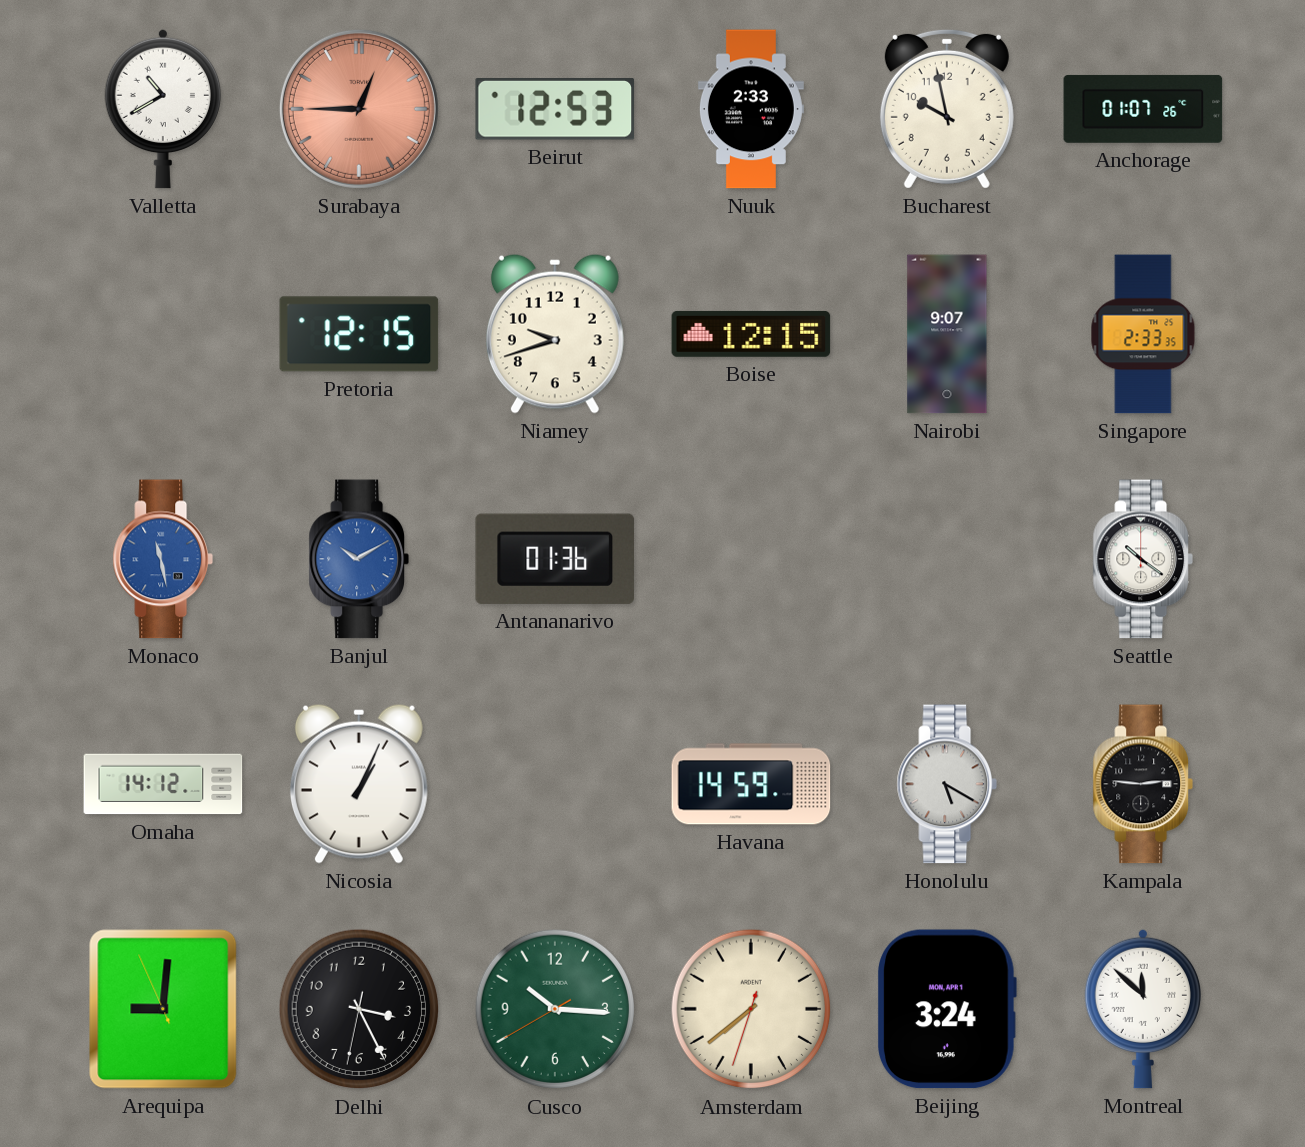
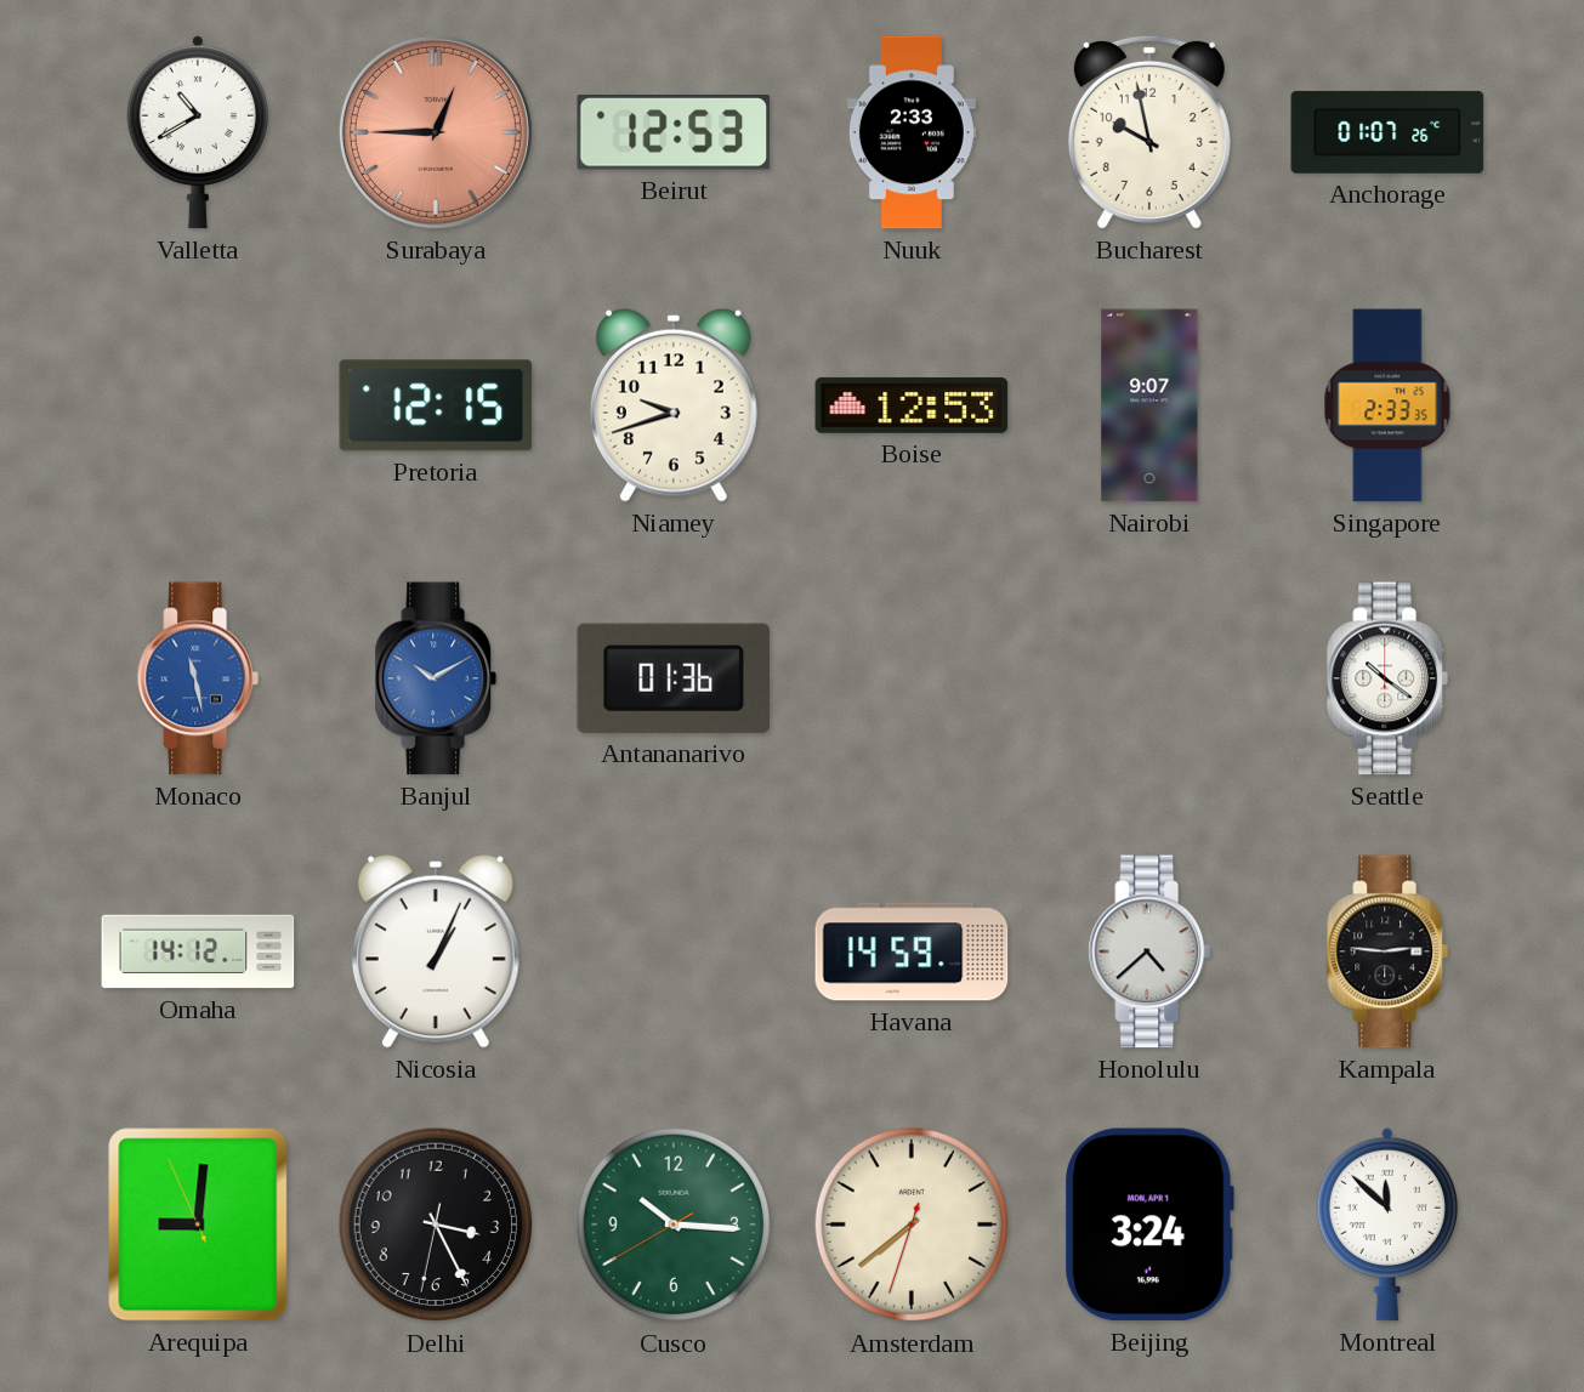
Boise: 12:15 -> 12:53
Honolulu: 5:20 -> 4:38
